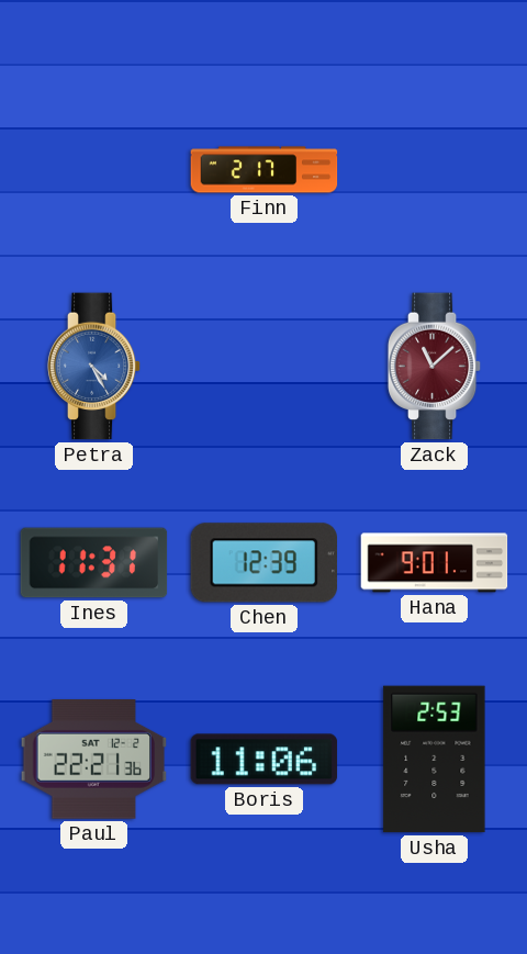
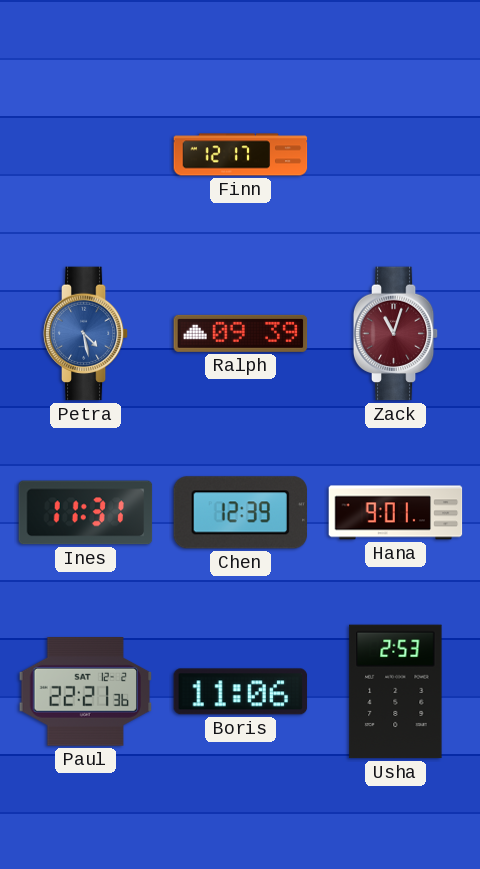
Finn: 2:17 -> 12:17
Petra: 4:25 -> 4:28
Ralph: none -> 09:39
Zack: 11:08 -> 11:03
